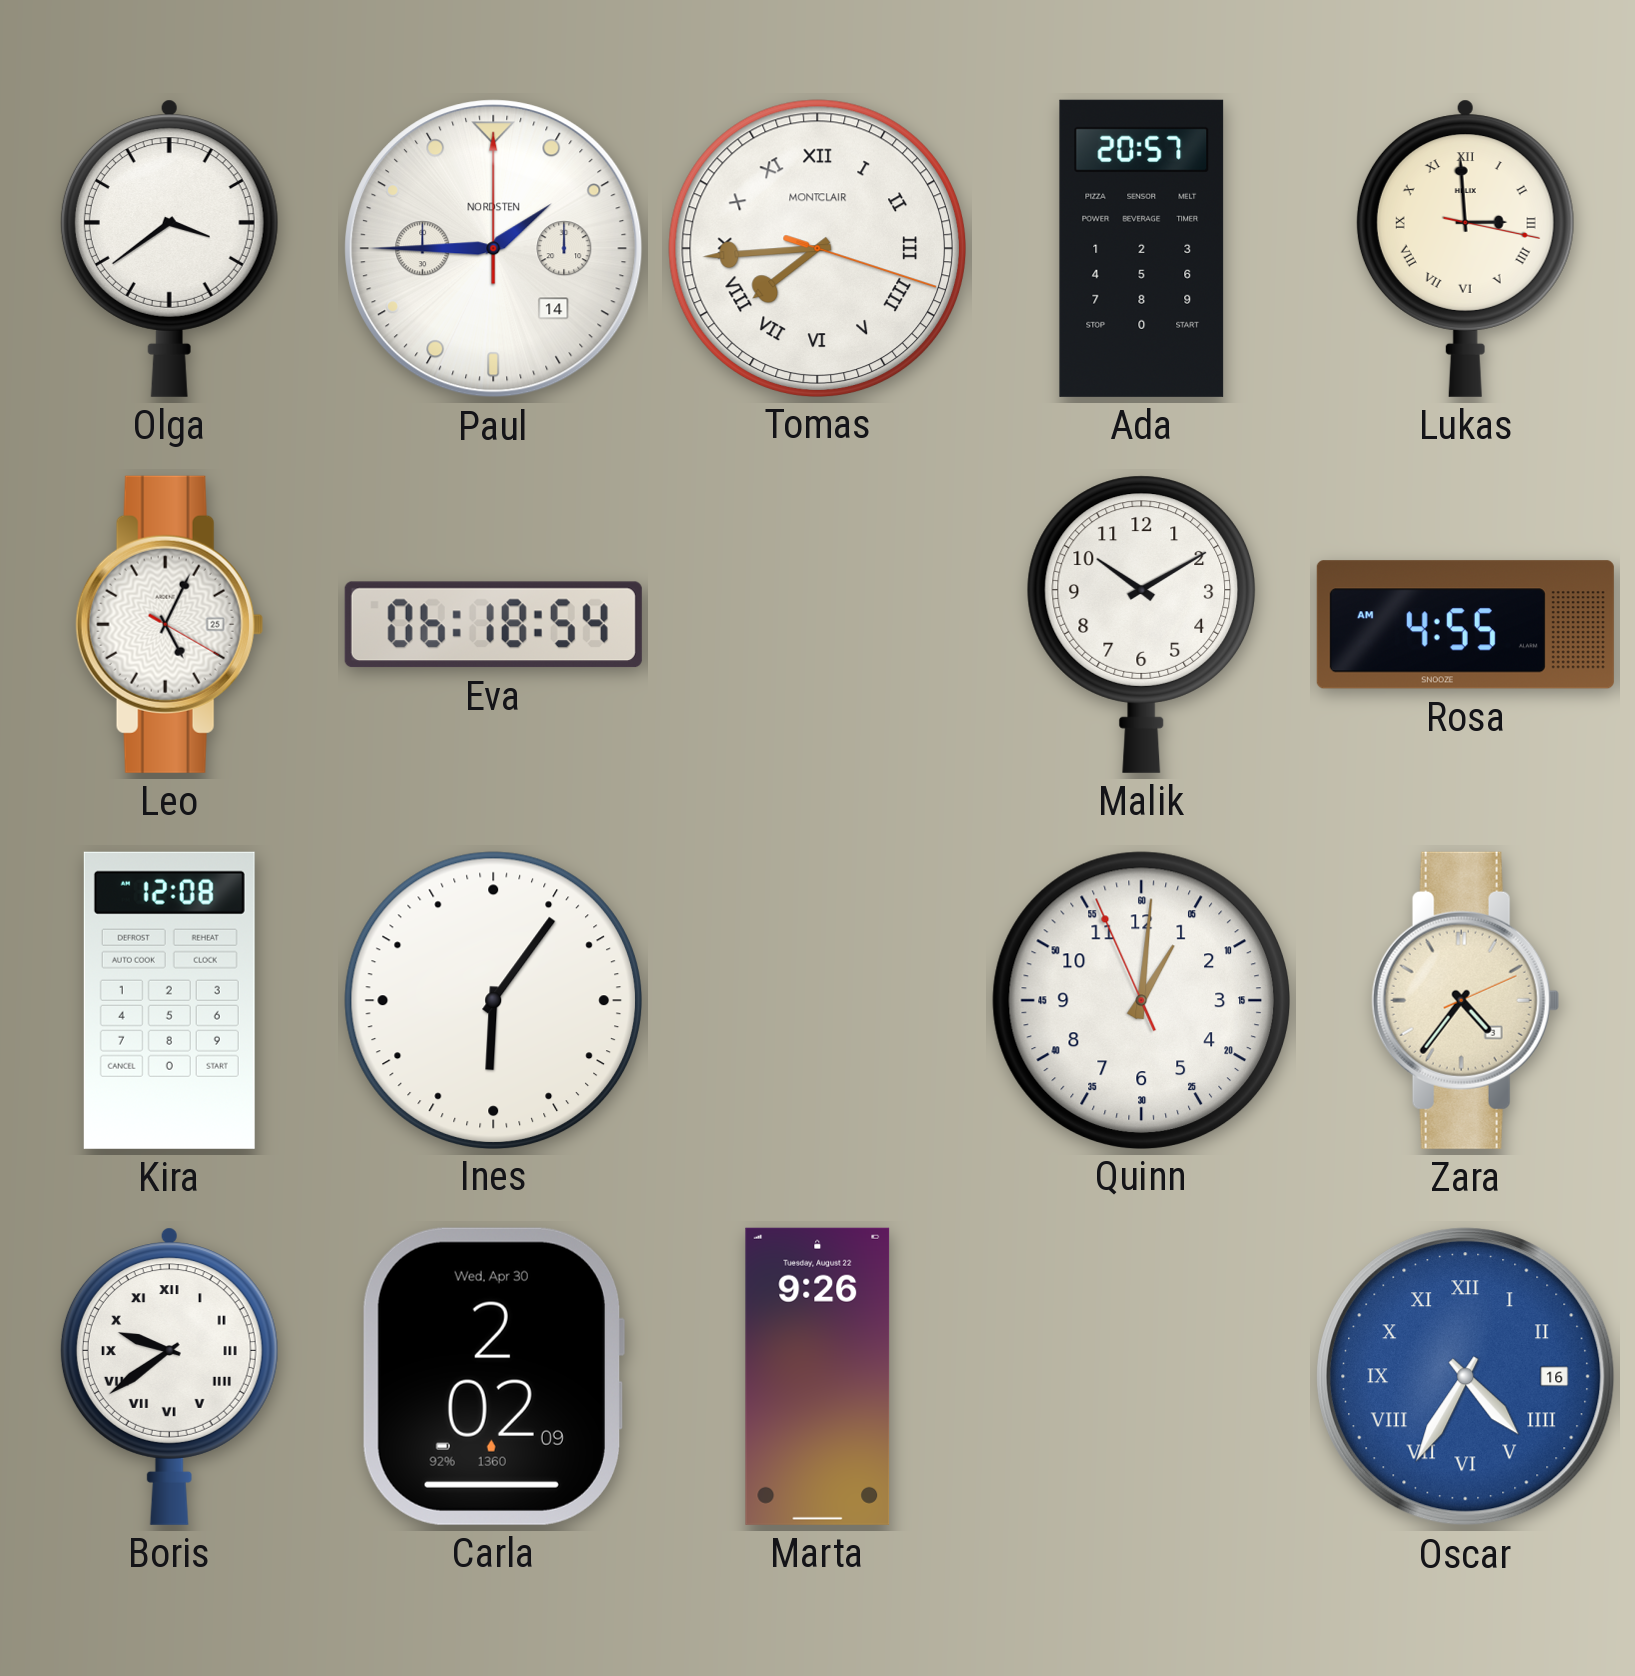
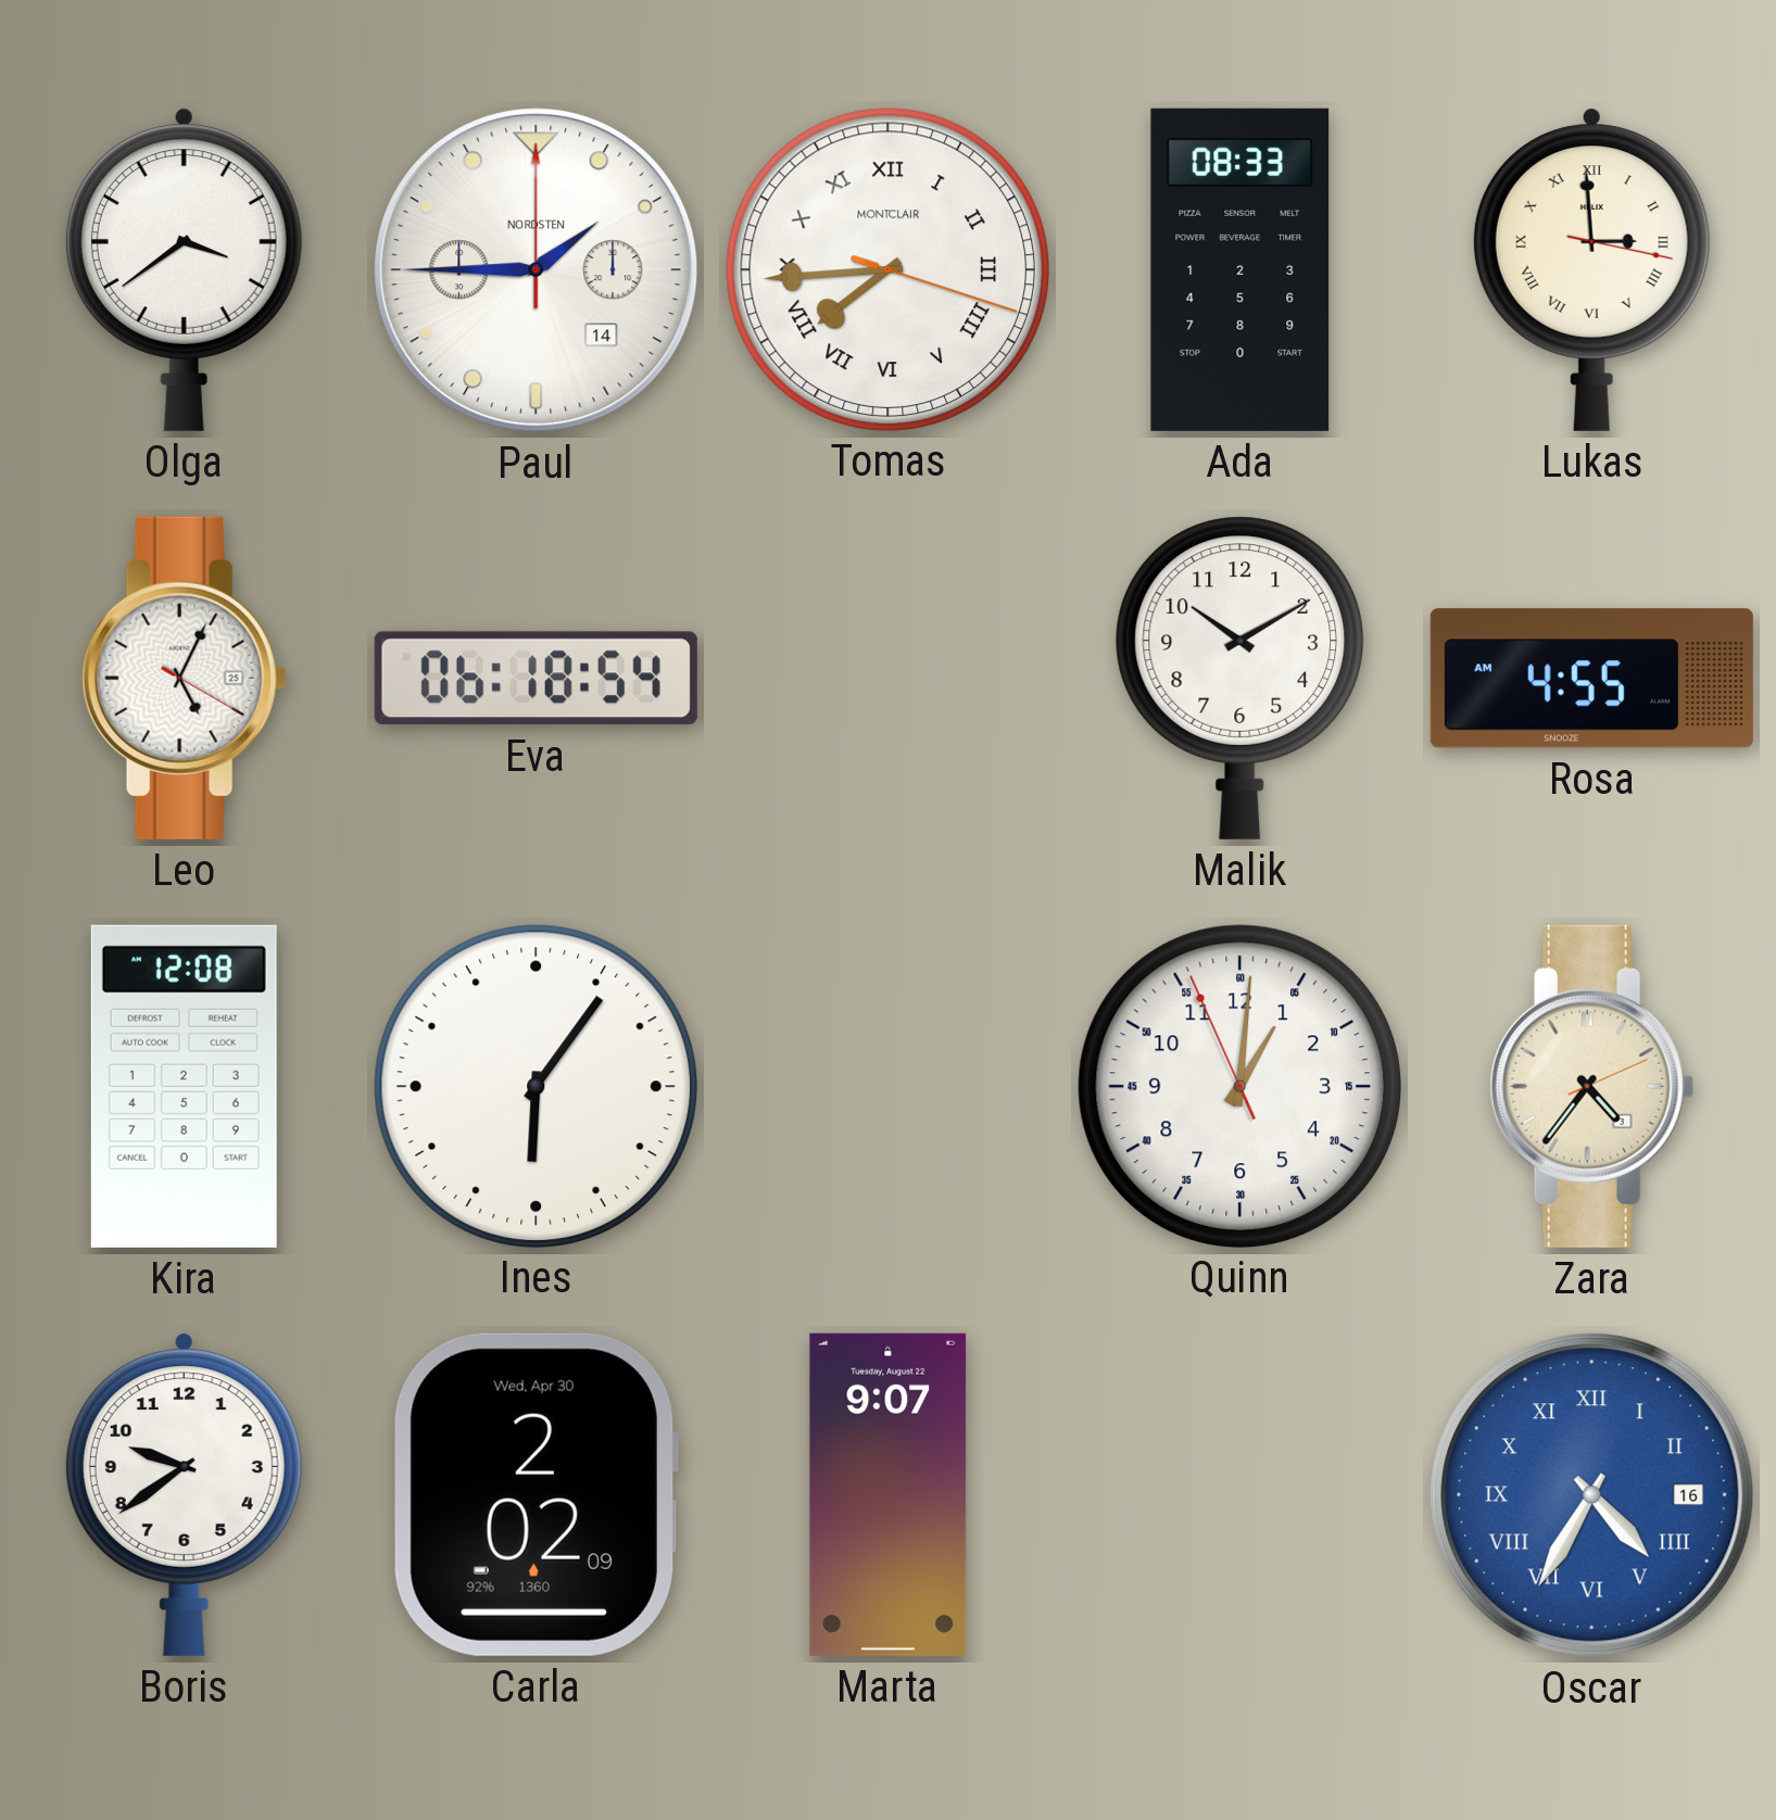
Ada: 20:57 -> 08:33
Boris numerals: Roman -> Arabic
Marta: 9:26 -> 9:07
